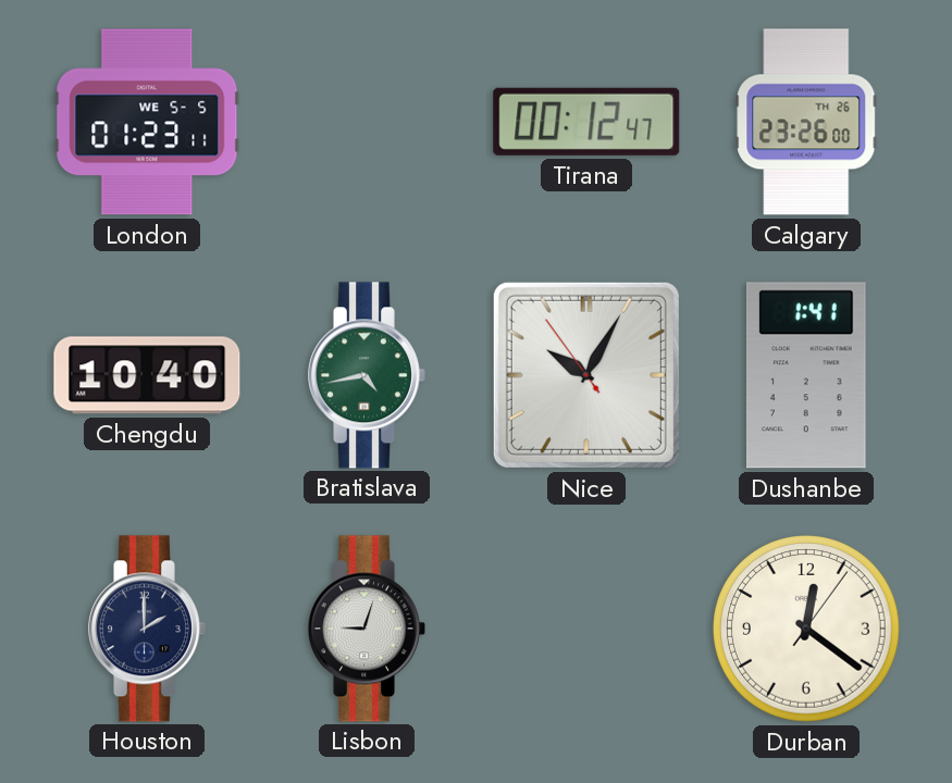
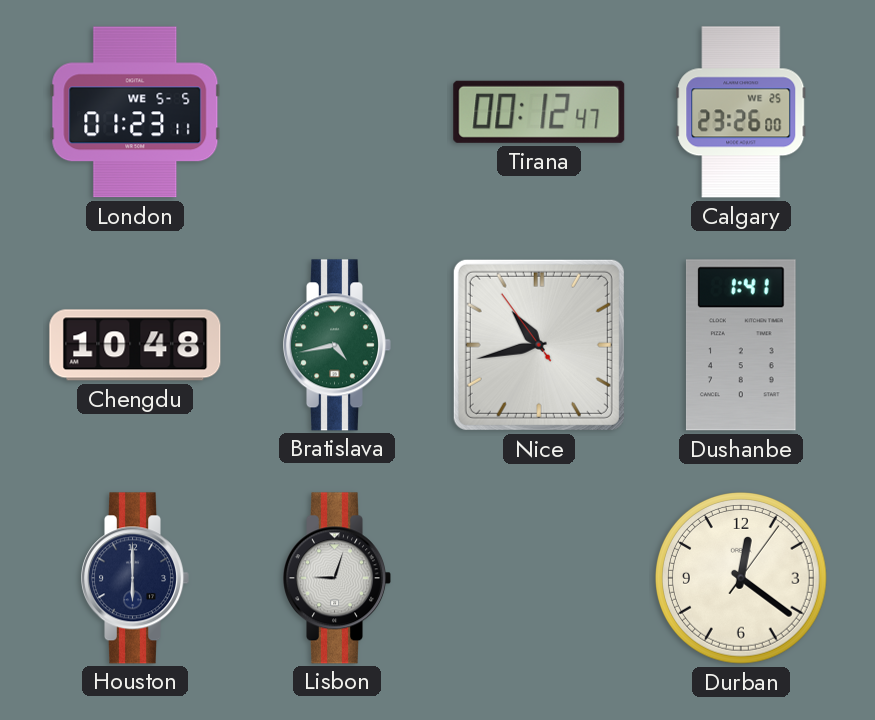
Calgary date: TH 26 -> WE 25
Chengdu: 10:40 -> 10:48
Nice: 10:04 -> 10:42
Houston: 2:00 -> 6:00
